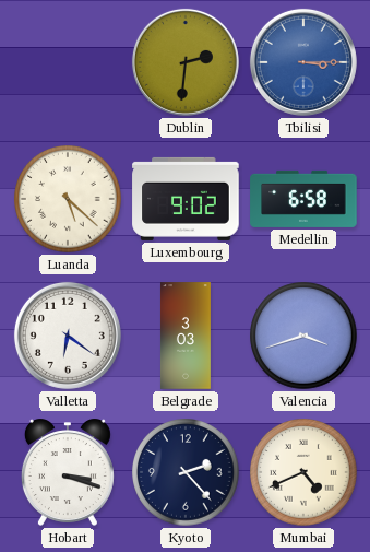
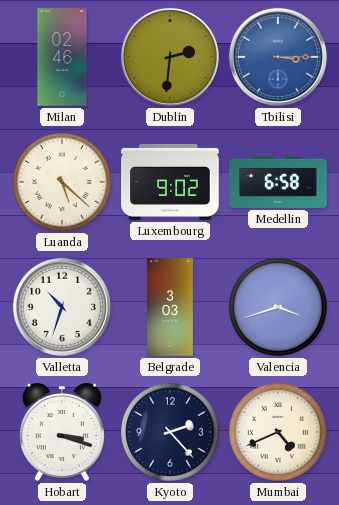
Milan: none -> 02:46
Valletta: 6:21 -> 10:33
